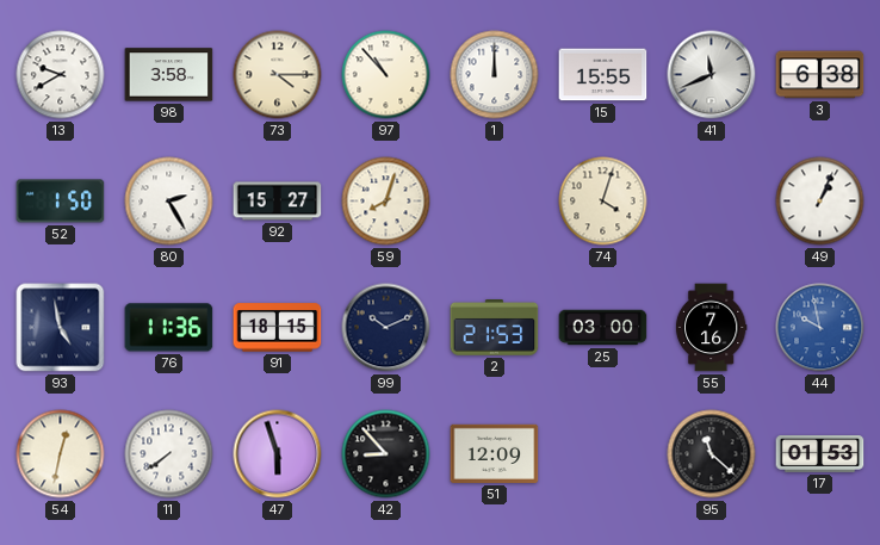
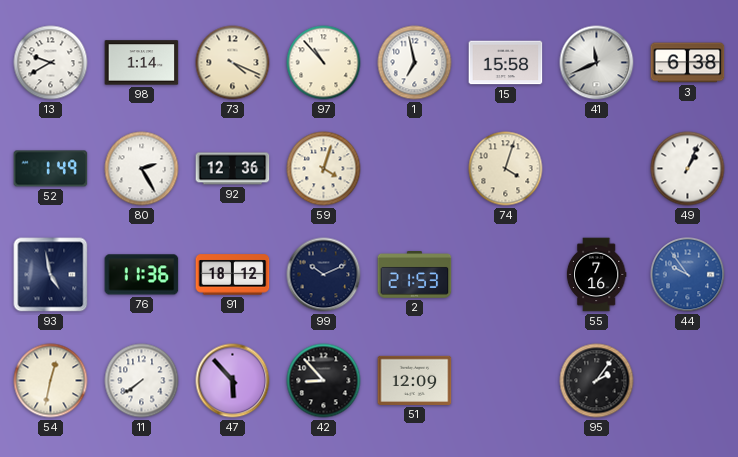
98: 3:58 -> 1:14
73: 4:15 -> 4:19
1: 12:00 -> 6:58
15: 15:55 -> 15:58
52: 1:50 -> 1:49
92: 15:27 -> 12:36
59: 8:03 -> 4:03
91: 18:15 -> 18:12
25: 03:00 -> none
44: 9:58 -> 9:54
47: 5:57 -> 5:53
95: 11:22 -> 2:06
17: 01:53 -> none
